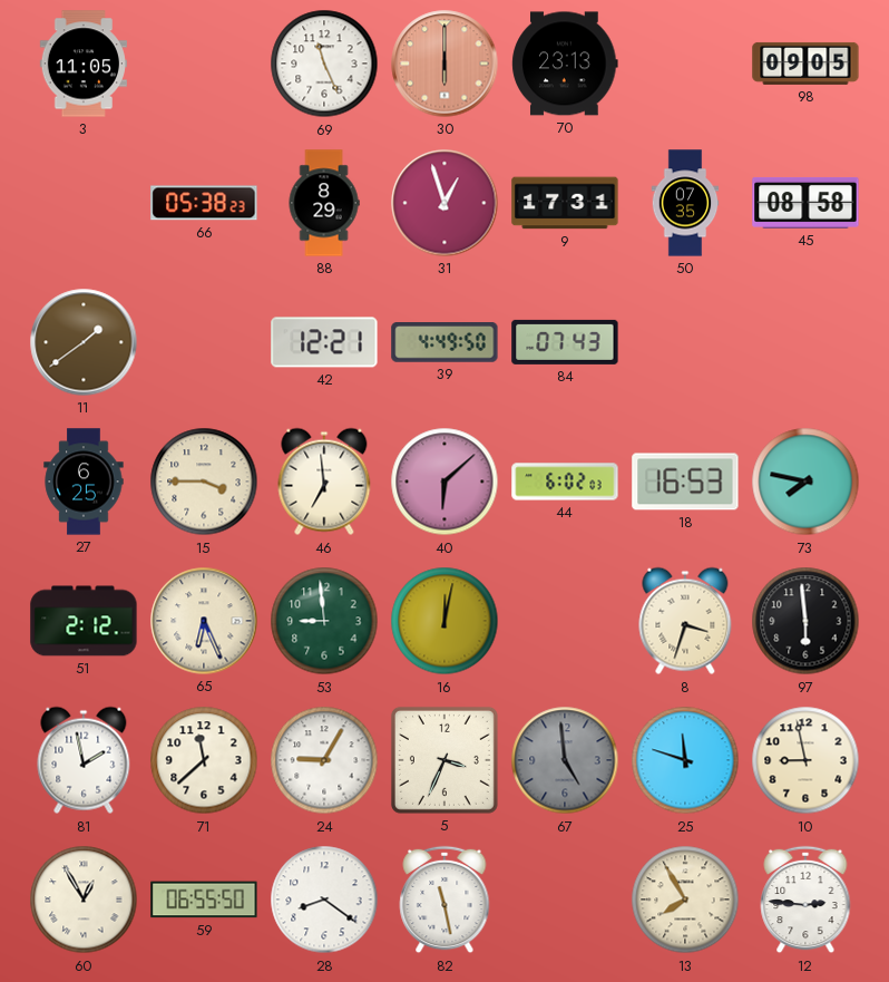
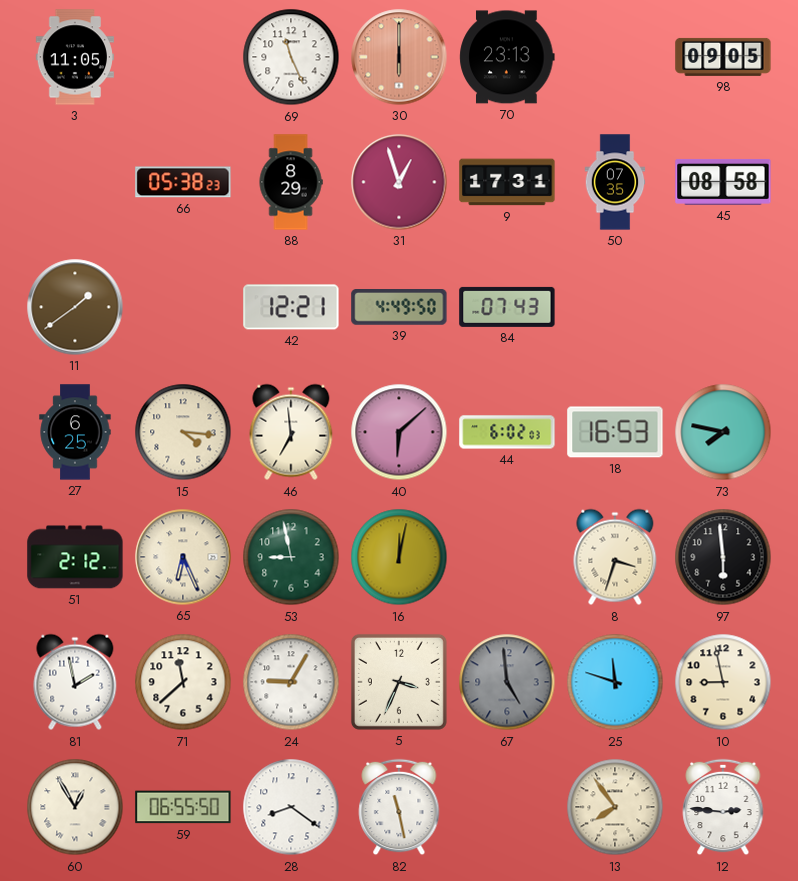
15: 3:45 -> 4:16
53: 8:59 -> 8:58
13: 7:55 -> 7:54
